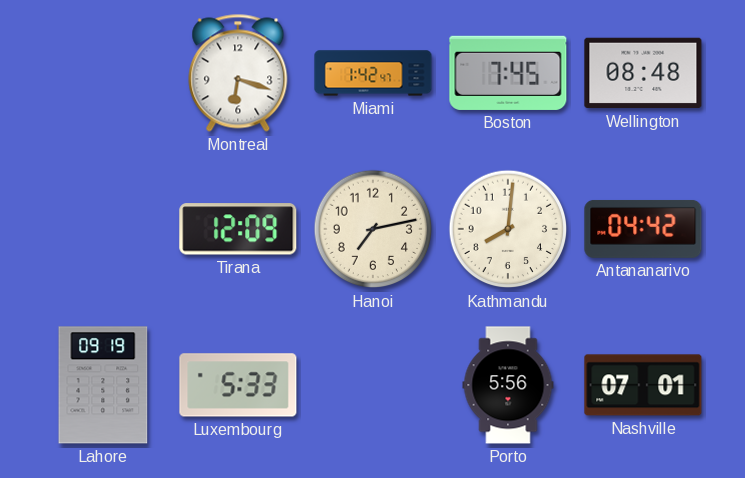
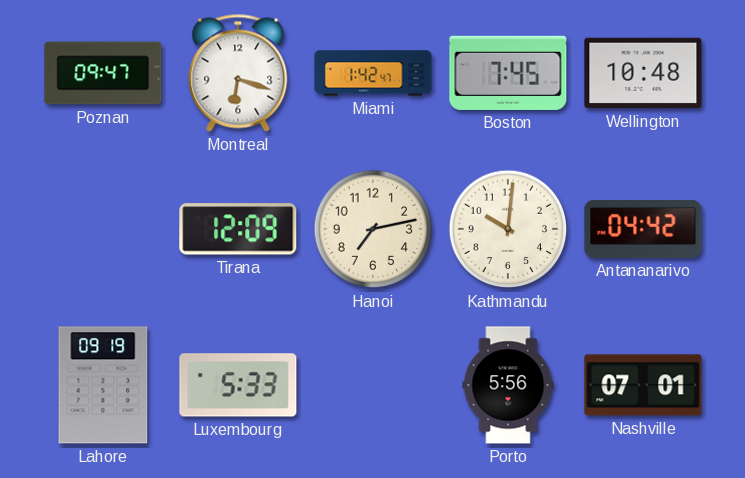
Poznan: none -> 09:47
Wellington: 08:48 -> 10:48
Kathmandu: 8:01 -> 10:01
